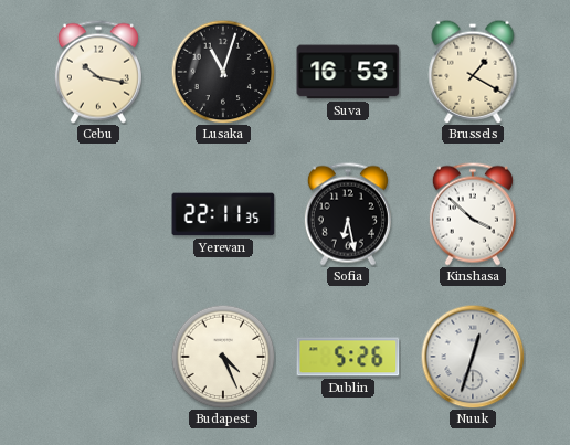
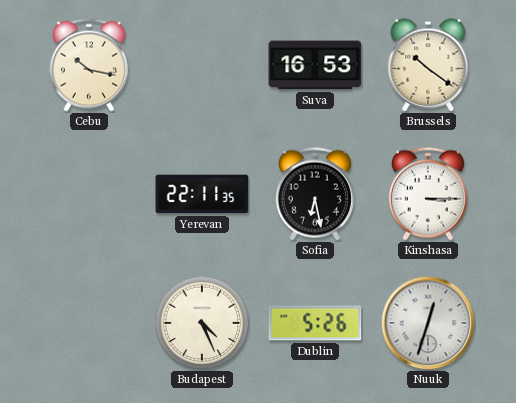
Lusaka: 11:03 -> none
Brussels: 1:20 -> 10:21
Kinshasa: 3:52 -> 3:15
